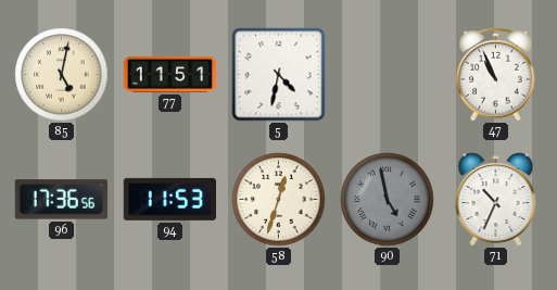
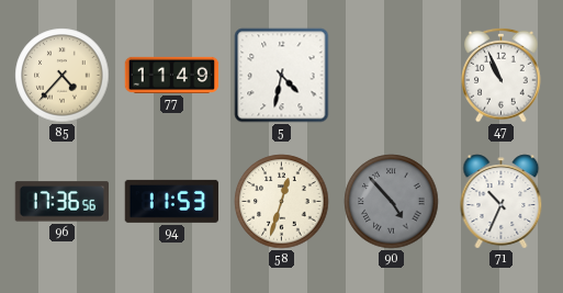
85: 5:02 -> 4:37
77: 11:51 -> 11:49
90: 4:58 -> 4:53
